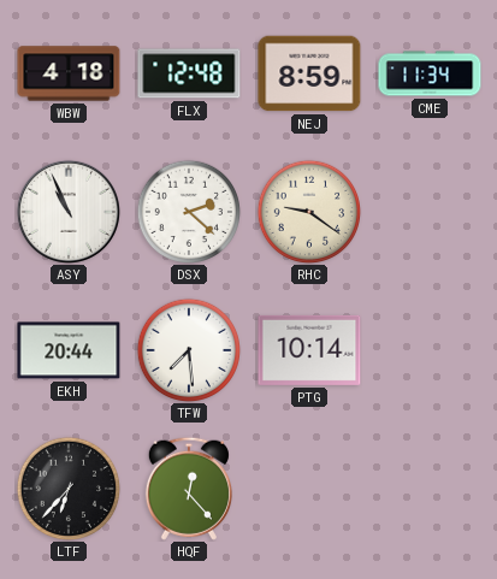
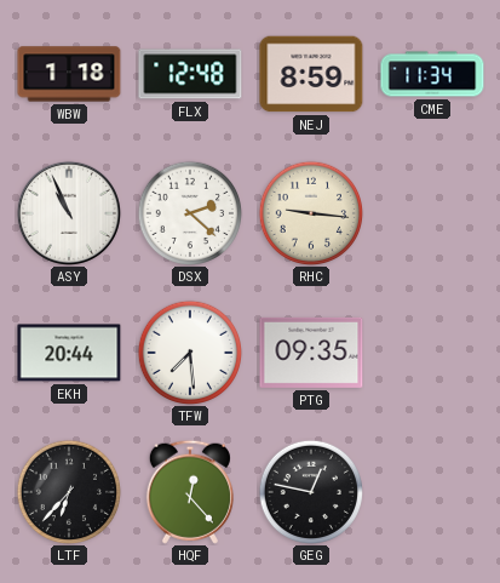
WBW: 4:18 -> 1:18
RHC: 9:21 -> 9:16
PTG: 10:14 -> 09:35
GEG: none -> 12:47
